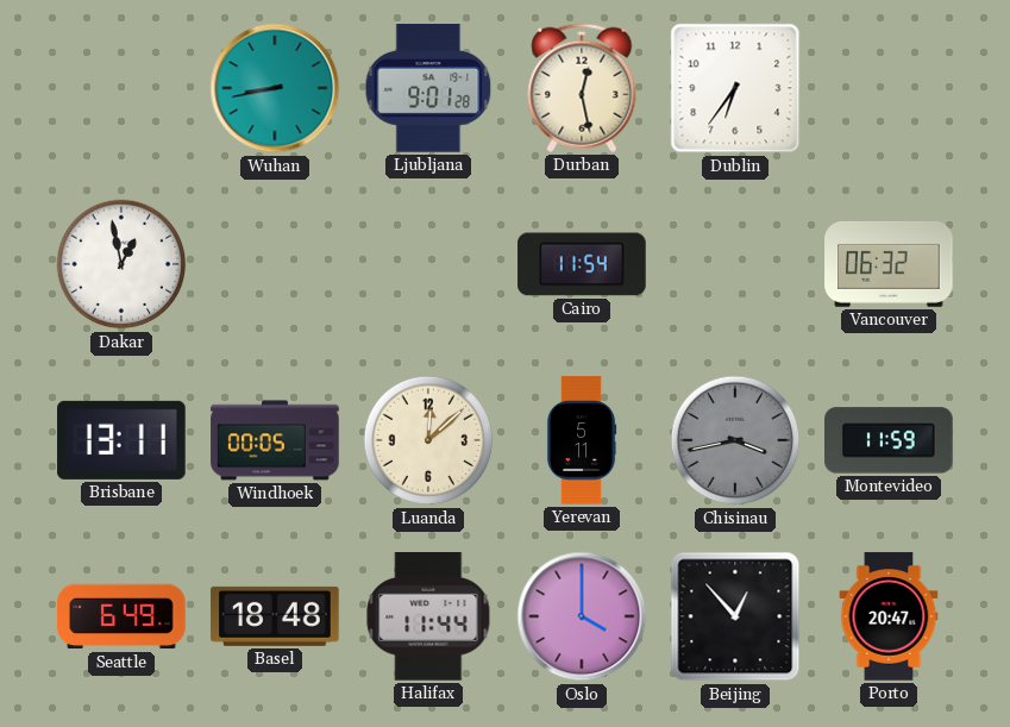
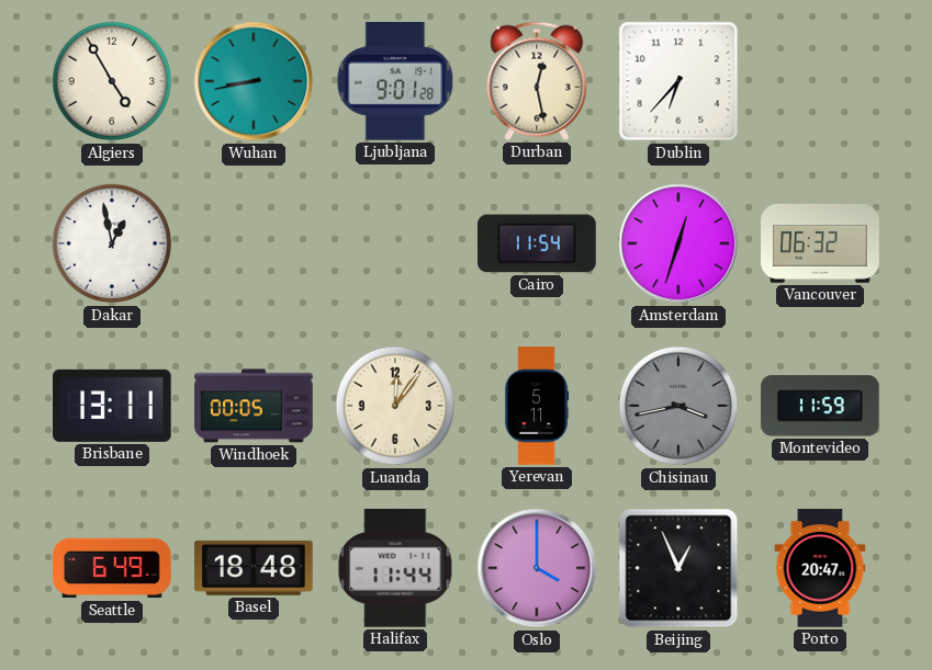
Algiers: none -> 4:55
Dublin: 6:36 -> 6:37
Amsterdam: none -> 12:33
Luanda: 12:08 -> 12:06
Beijing: 12:53 -> 12:56
